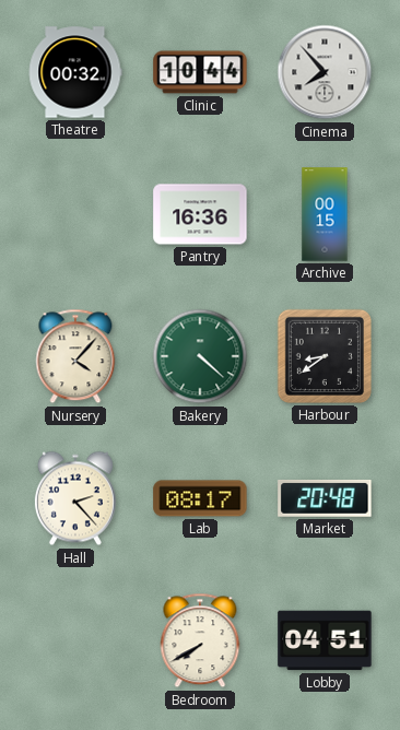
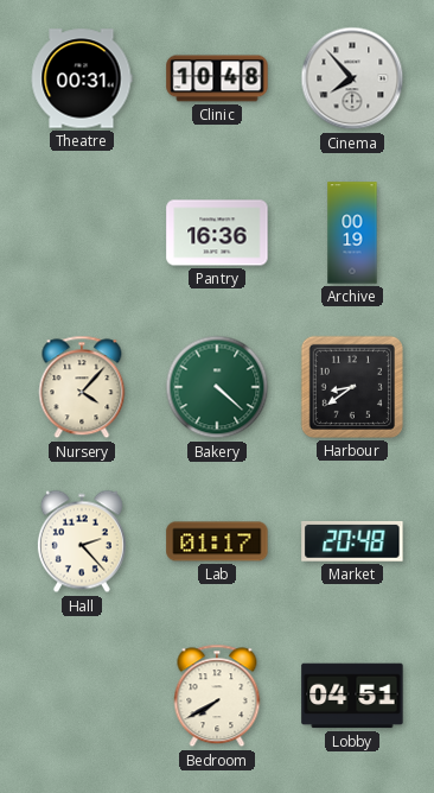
Theatre: 00:32 -> 00:31
Clinic: 10:44 -> 10:48
Archive: 00:15 -> 00:19
Lab: 08:17 -> 01:17
